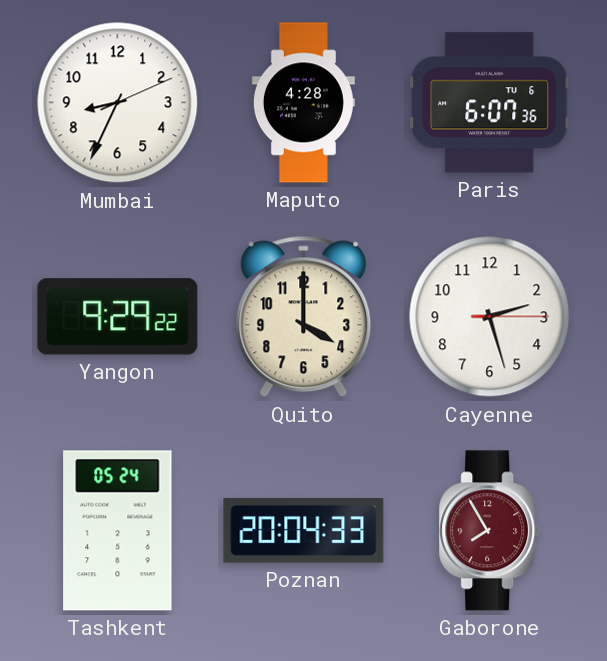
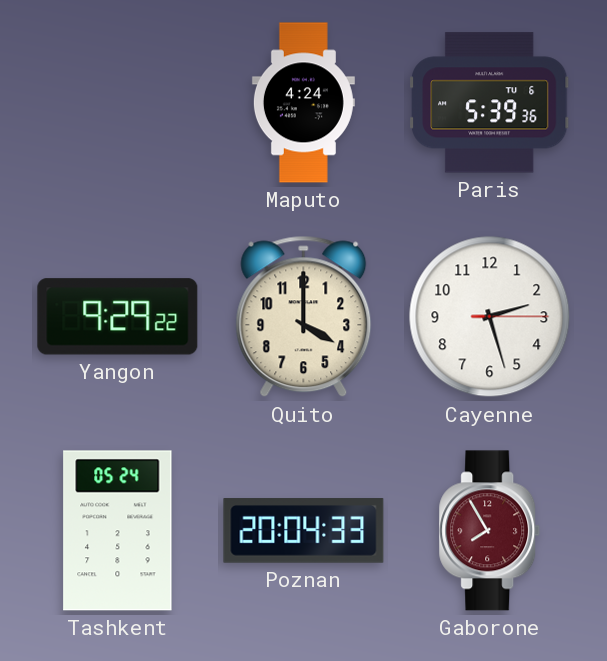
Mumbai: 8:34 -> none
Maputo: 4:28 -> 4:24
Paris: 6:07 -> 5:39
